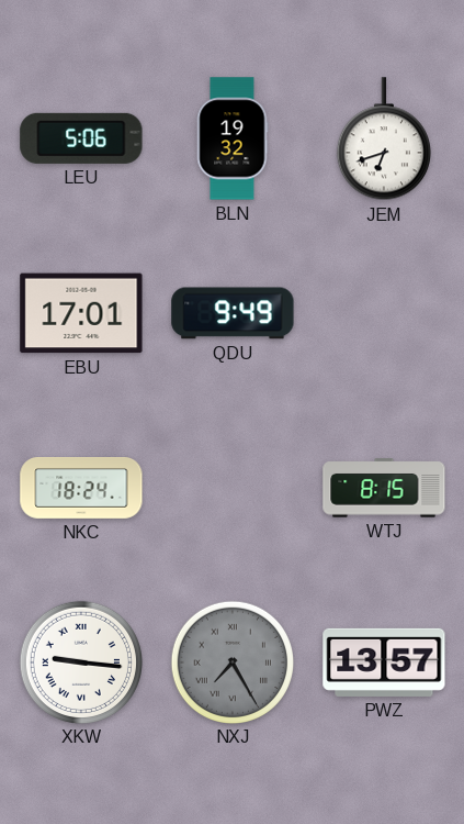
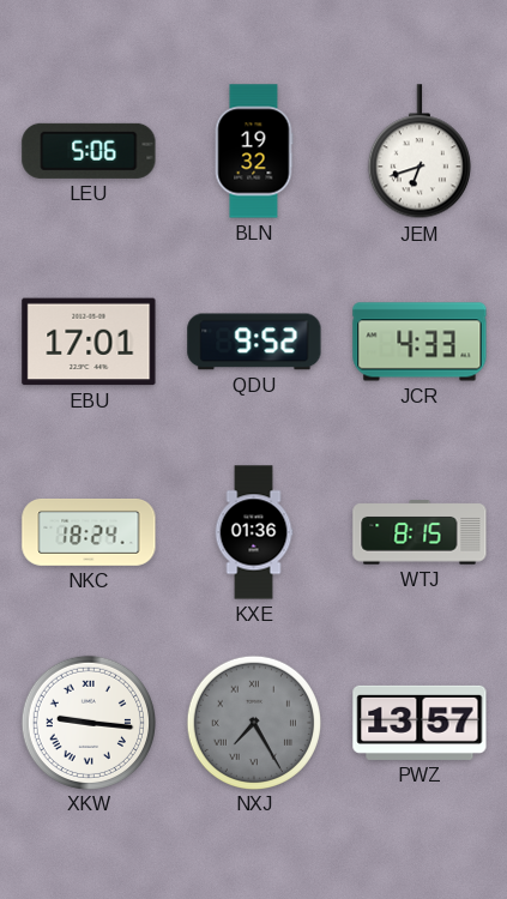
QDU: 9:49 -> 9:52
JCR: none -> 4:33
KXE: none -> 01:36
